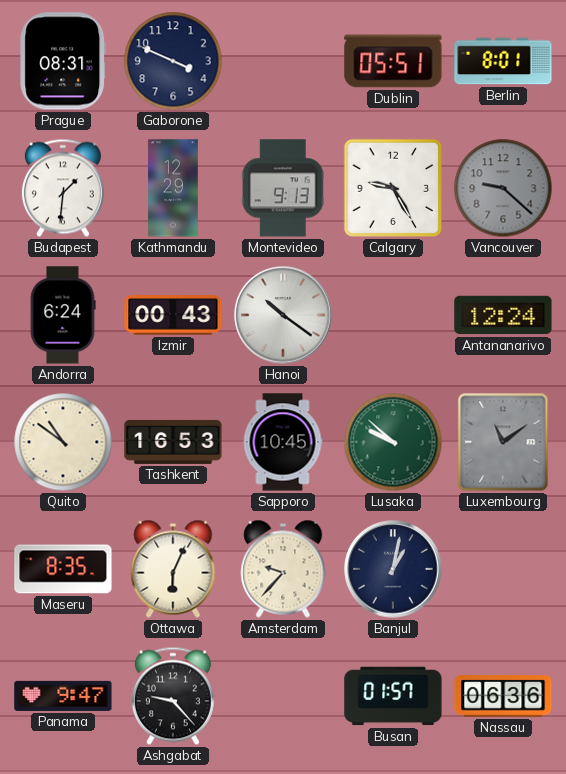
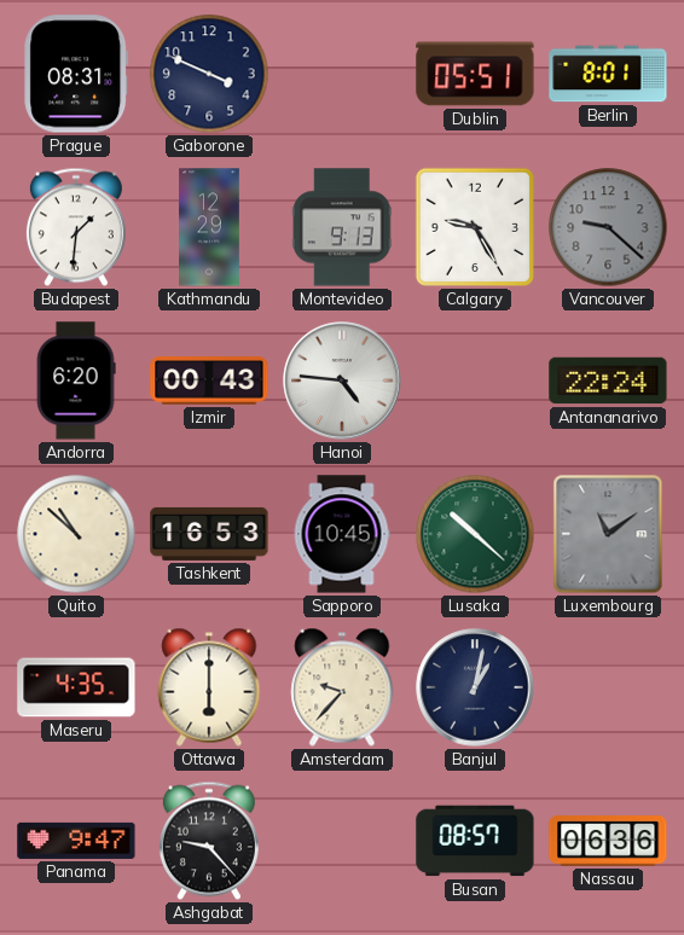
Andorra: 6:24 -> 6:20
Hanoi: 10:21 -> 4:46
Antananarivo: 12:24 -> 22:24
Quito: 10:51 -> 10:52
Lusaka: 9:52 -> 10:22
Maseru: 8:35 -> 4:35
Ottawa: 6:04 -> 6:00
Busan: 01:57 -> 08:57
